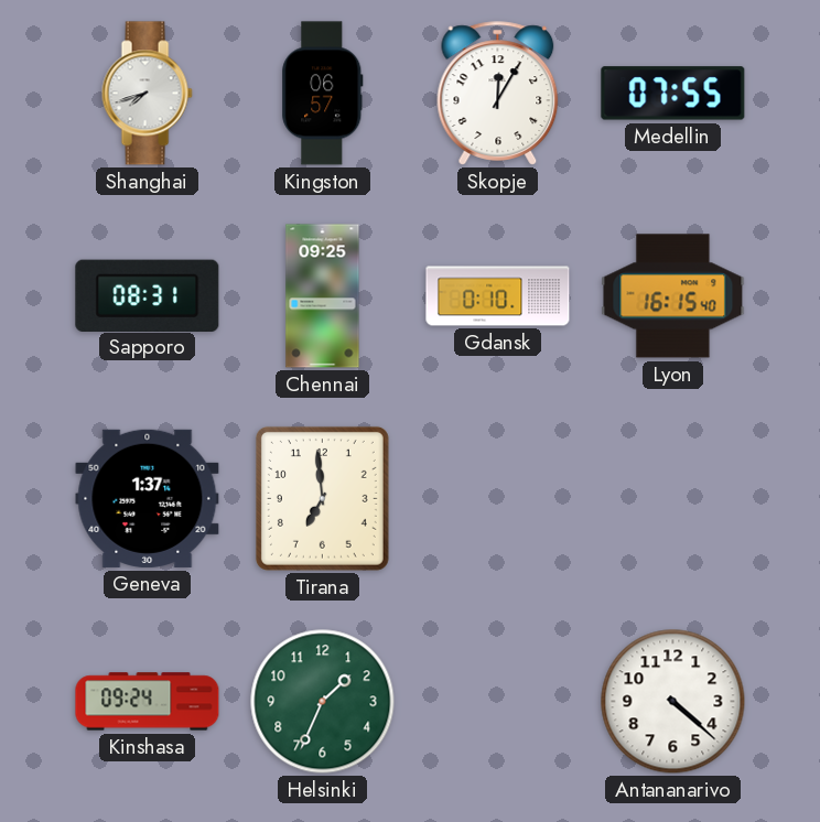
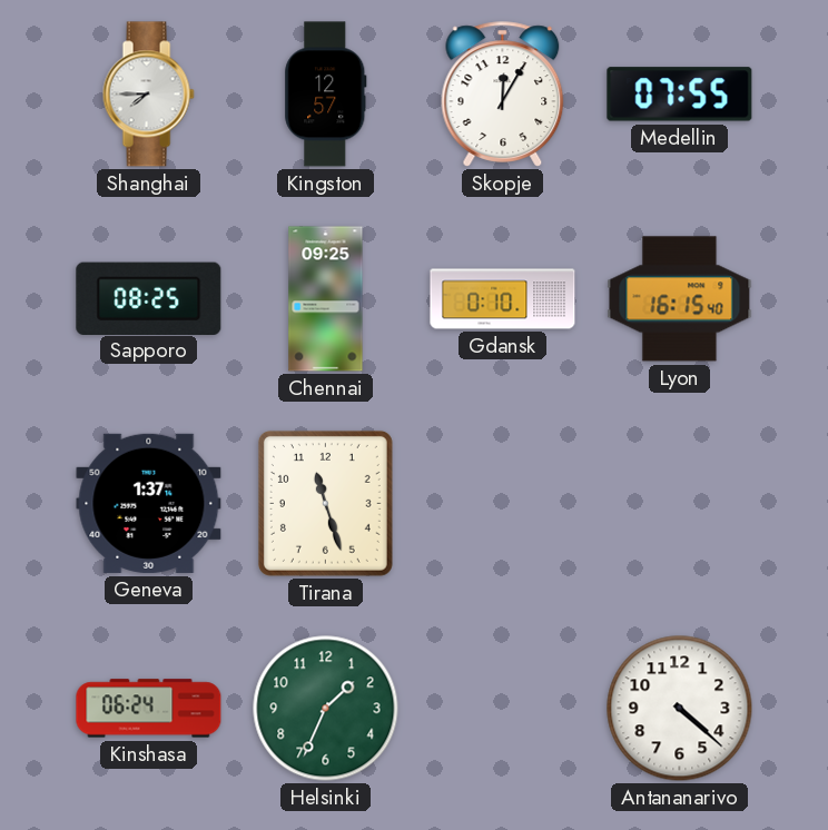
Shanghai: 7:42 -> 7:45
Kingston: 06:57 -> 12:57
Sapporo: 08:31 -> 08:25
Tirana: 6:59 -> 11:27
Kinshasa: 09:24 -> 06:24
